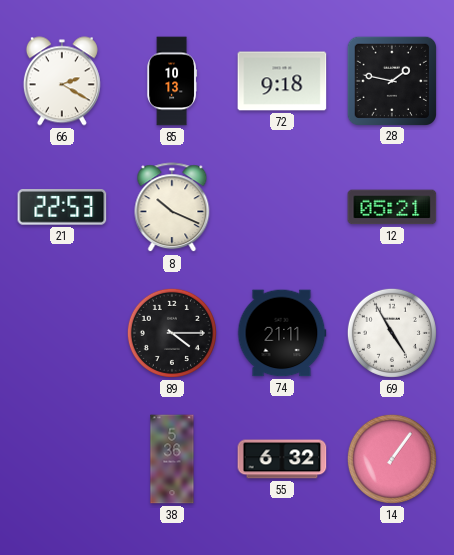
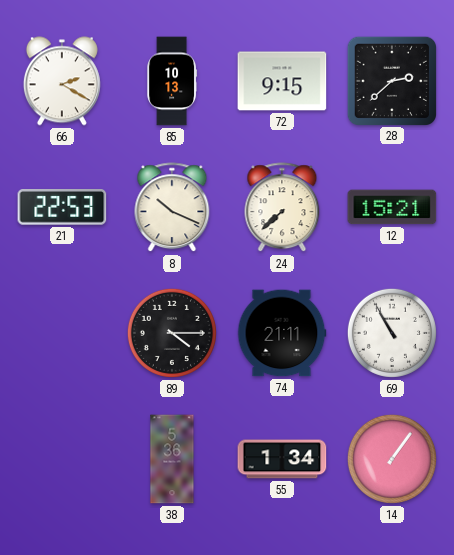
72: 9:18 -> 9:15
28: 1:47 -> 2:38
24: none -> 7:38
12: 05:21 -> 15:21
69: 4:55 -> 10:55
55: 6:32 -> 1:34
